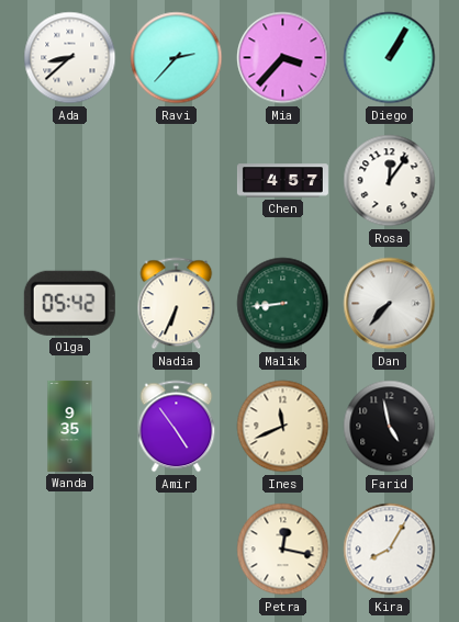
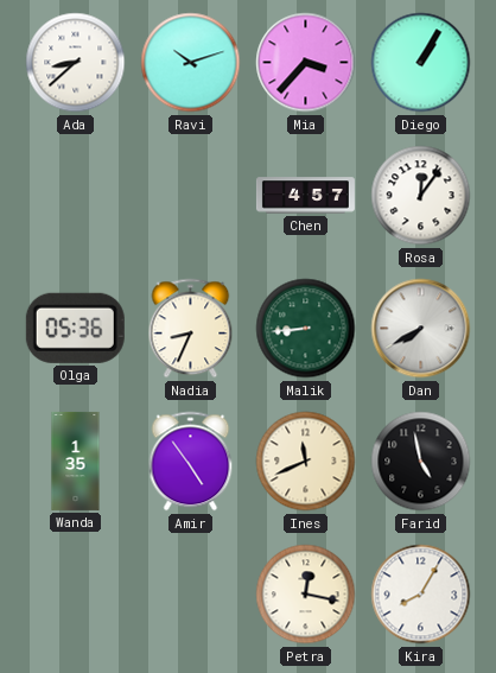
Ravi: 2:37 -> 10:12
Olga: 05:42 -> 05:36
Nadia: 6:34 -> 8:34
Dan: 7:37 -> 7:40
Wanda: 9:35 -> 1:35
